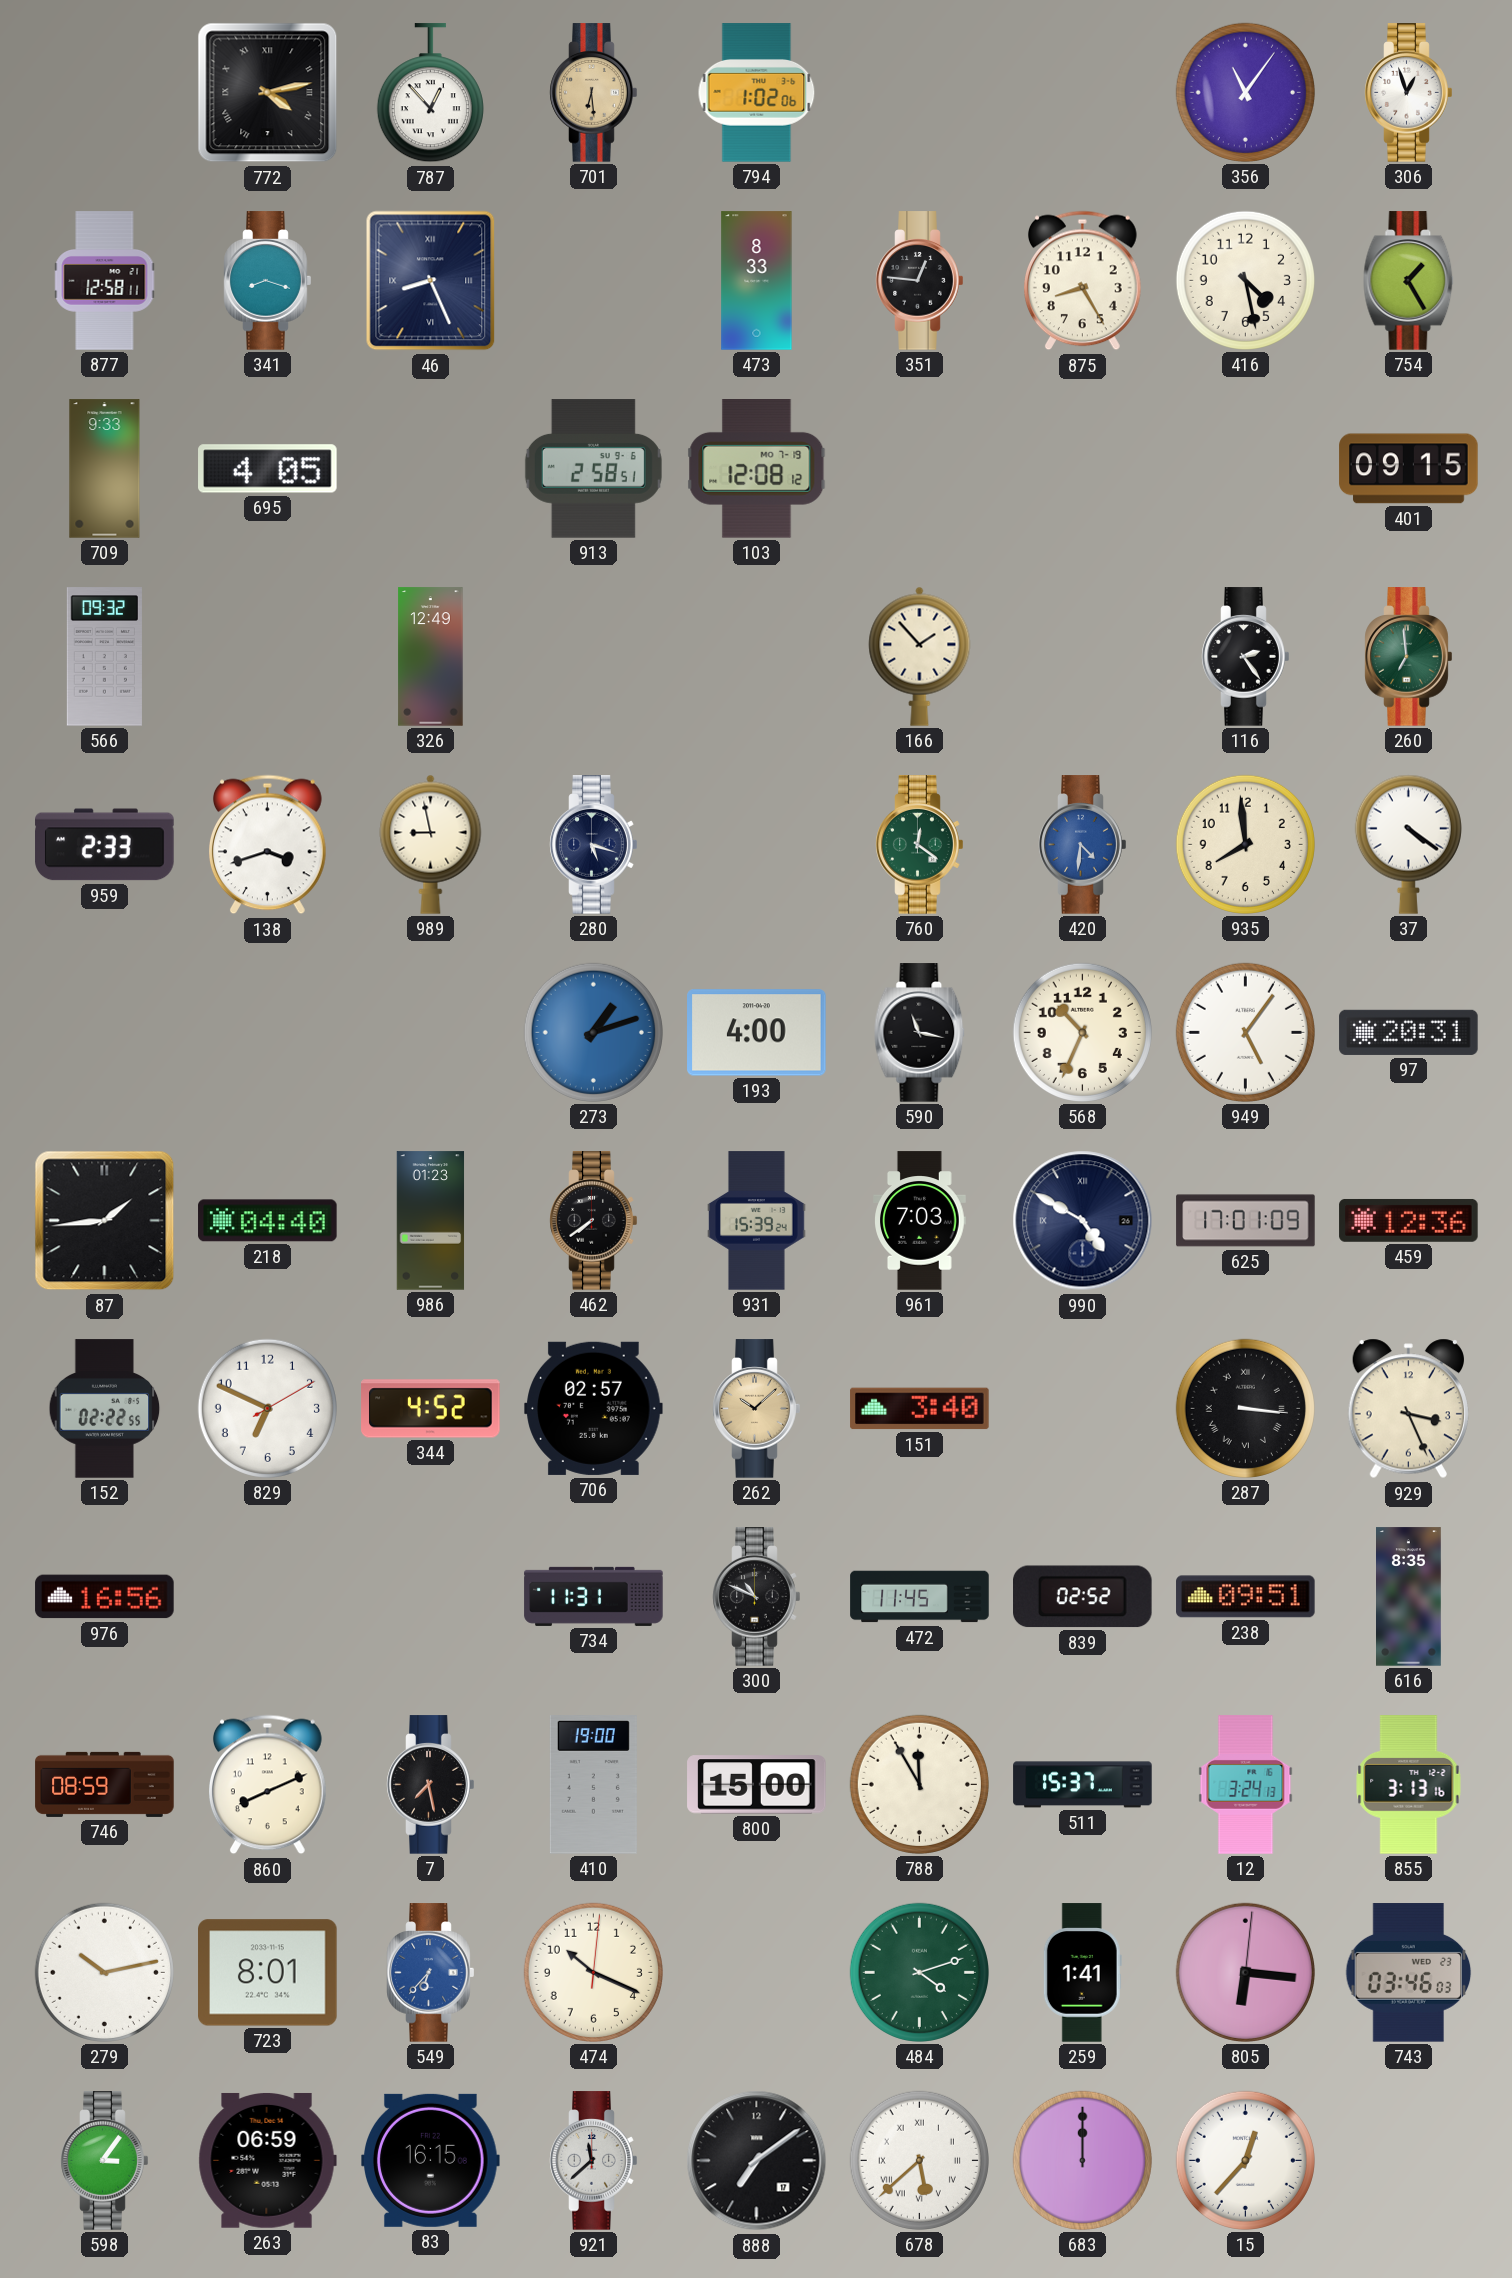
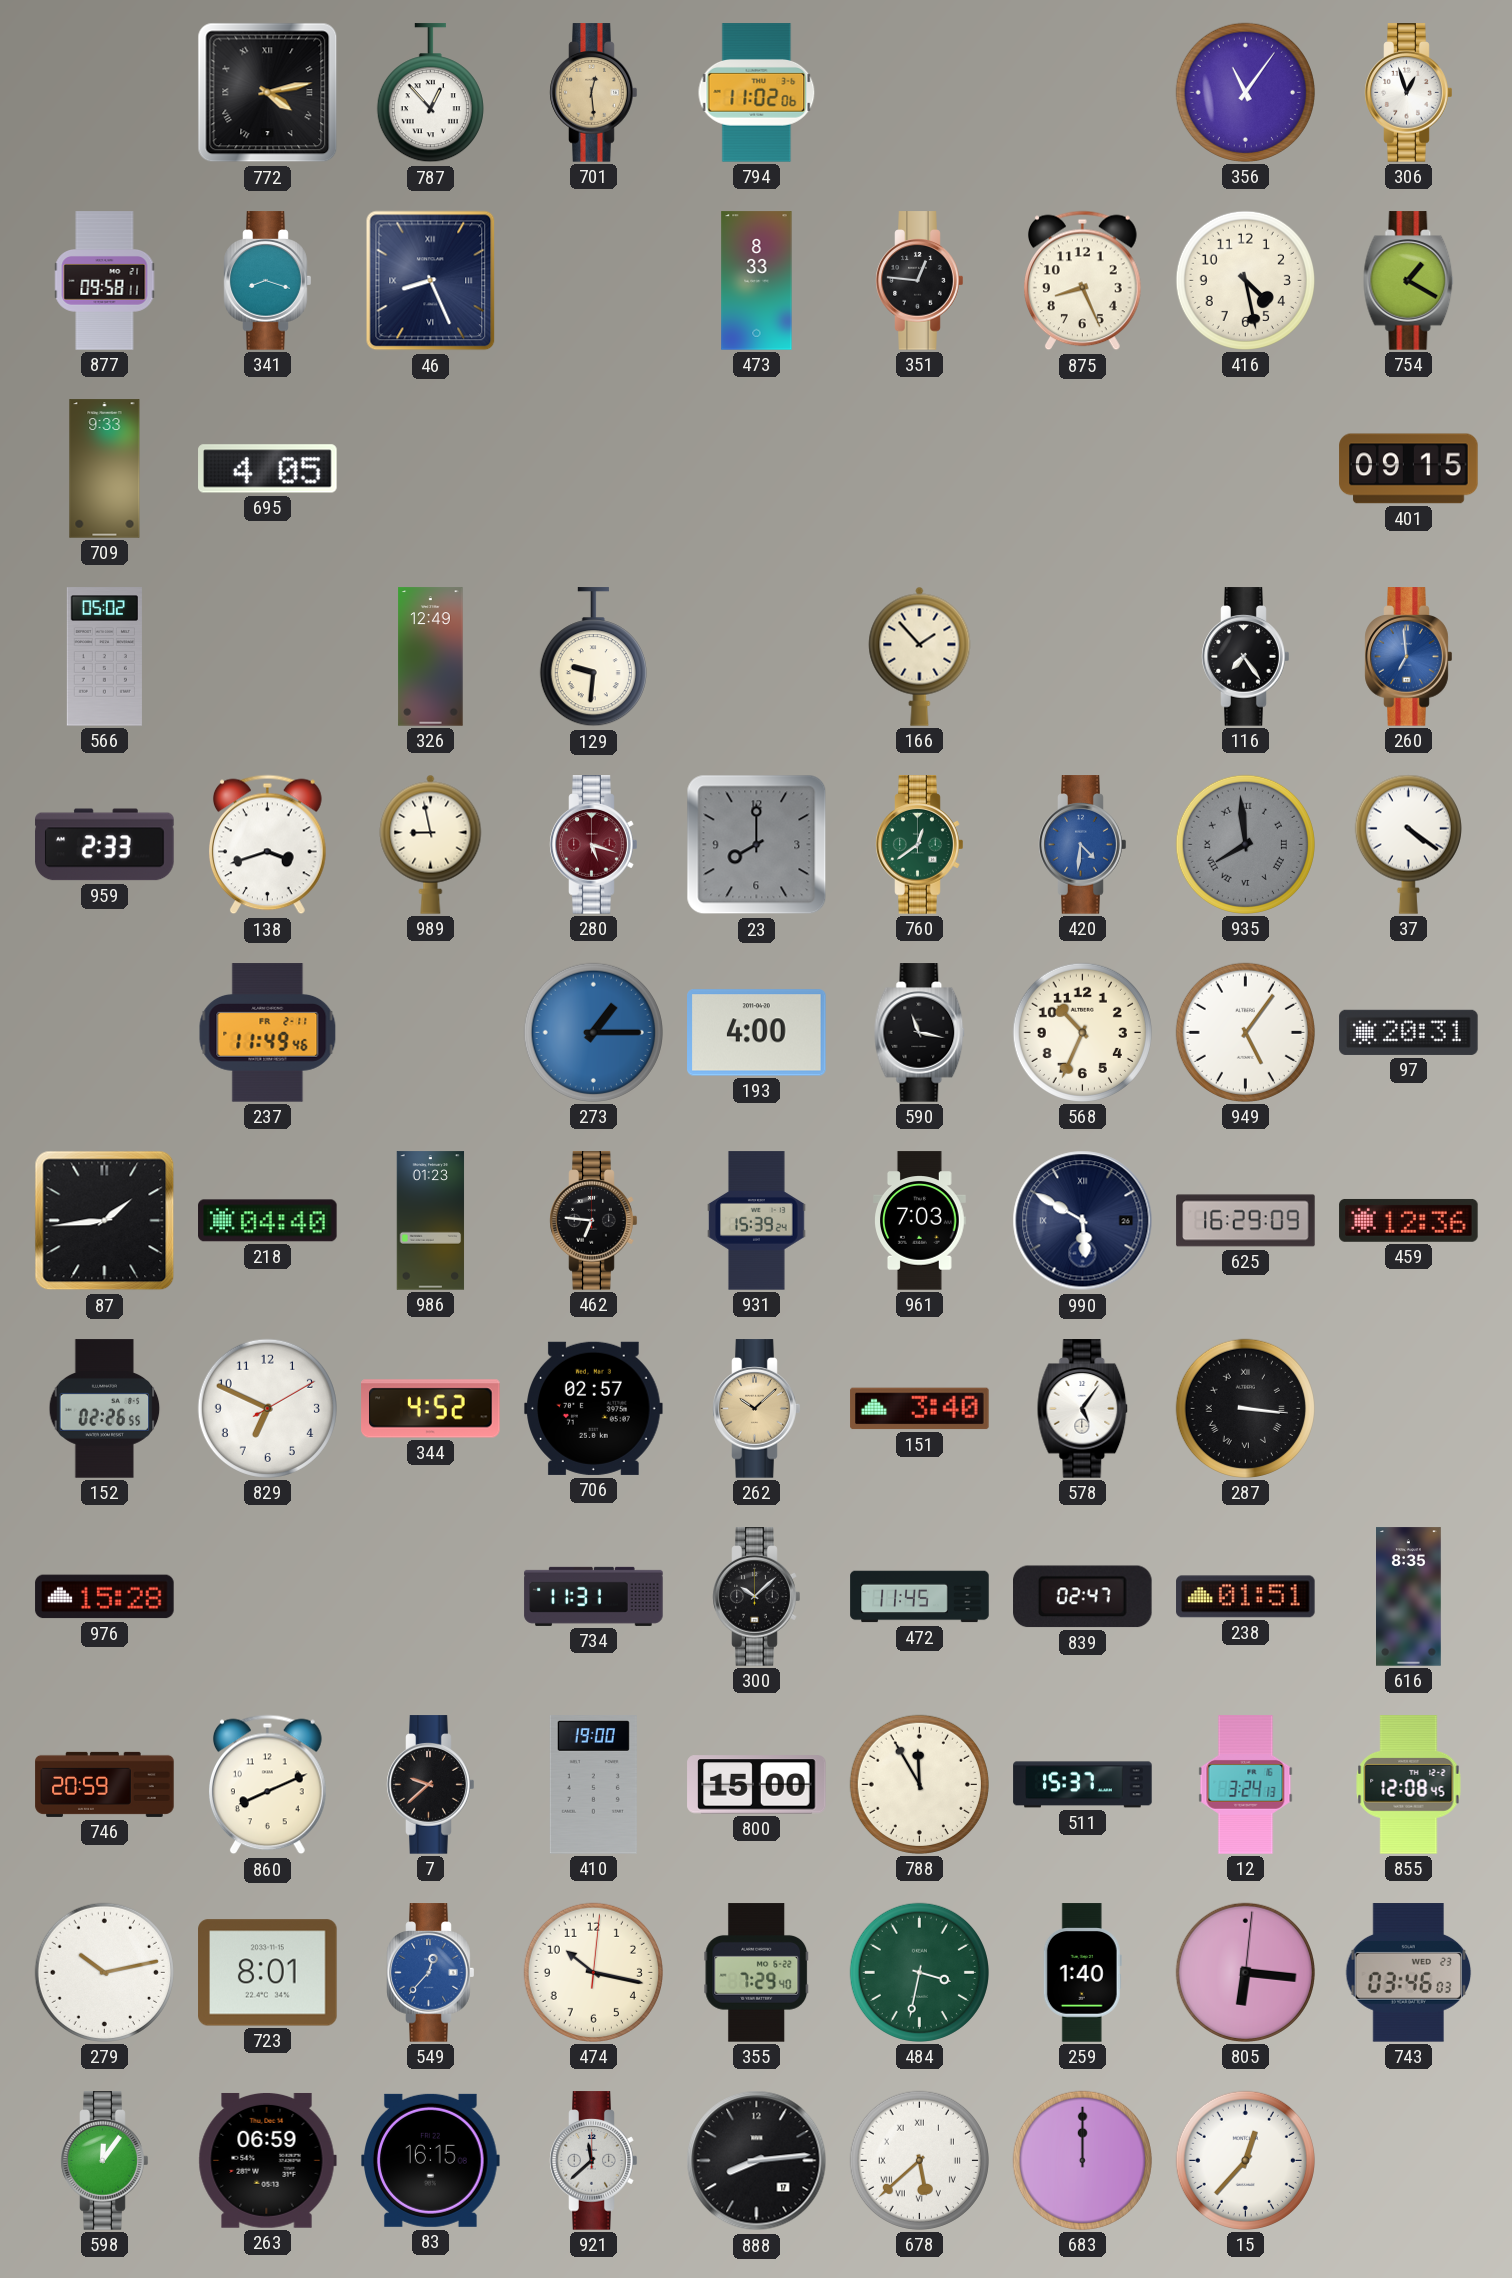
701: 6:29 -> 12:29
794: 1:02 -> 11:02
877: 12:58 -> 09:58
875: 8:25 -> 8:26
754: 1:25 -> 1:20
913: 2:58 -> none
103: 12:08 -> none
566: 09:32 -> 05:02
129: none -> 9:31
116: 2:24 -> 7:24
260 dial: green -> blue
280 dial: navy -> burgundy
23: none -> 8:00
760: 12:21 -> 12:39
935 dial: cream -> grey
935 numerals: Arabic -> Roman
237: none -> 11:49
273: 1:12 -> 1:15
462: 7:39 -> 6:46
990: 4:50 -> 5:50
625: 17:01 -> 16:29
152: 02:22 -> 02:26
578: none -> 5:06
929: 3:26 -> none
976: 16:56 -> 15:28
300: 10:49 -> 10:08
839: 02:52 -> 02:47
238: 09:51 -> 01:51
746: 08:59 -> 20:59
7: 7:28 -> 9:38
855: 3:13 -> 12:08
549: 6:37 -> 12:37
474: 10:19 -> 10:17
355: none -> 7:29
484: 4:12 -> 3:32
259: 1:41 -> 1:40
598: 3:06 -> 12:06
888: 7:09 -> 8:14
